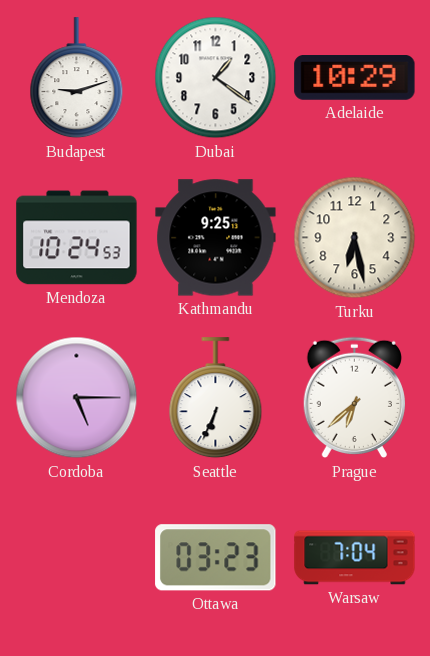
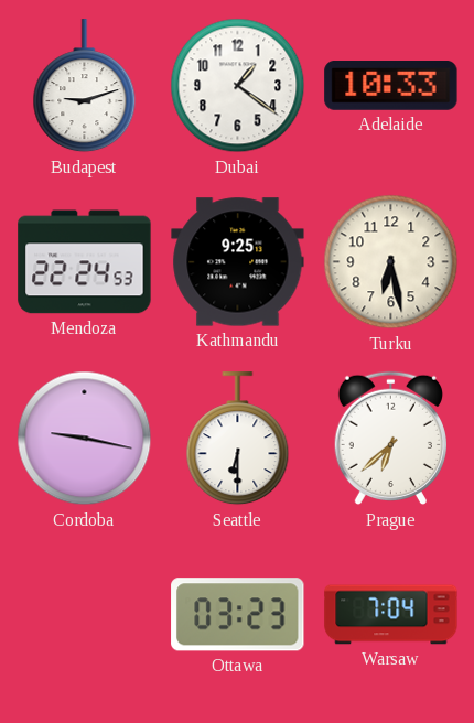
Adelaide: 10:29 -> 10:33
Mendoza: 10:24 -> 22:24
Cordoba: 5:15 -> 9:17
Seattle: 6:34 -> 6:30
